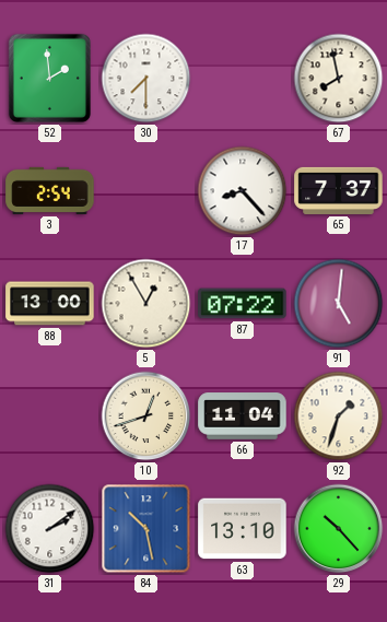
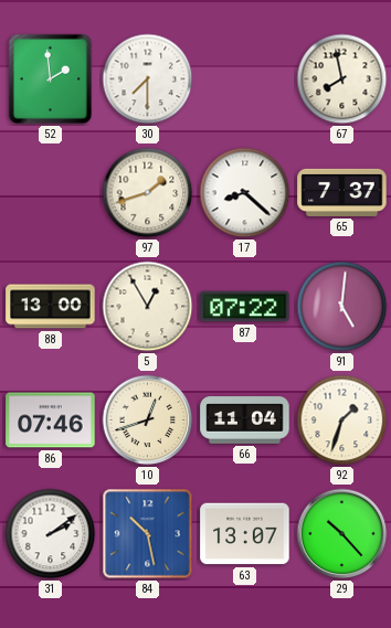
3: 2:54 -> none
97: none -> 1:42
17: 8:23 -> 8:22
86: none -> 07:46
63: 13:10 -> 13:07
